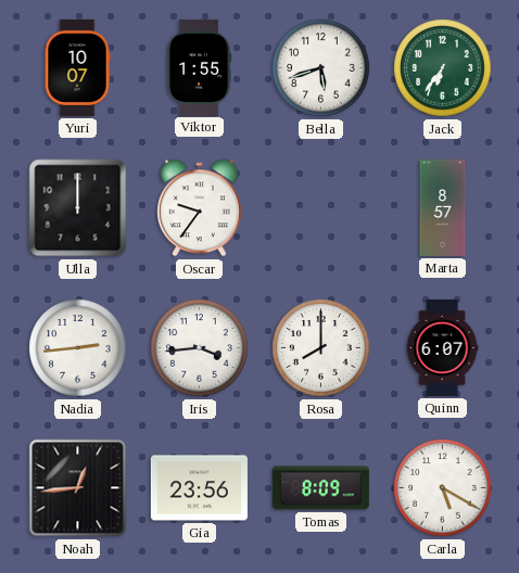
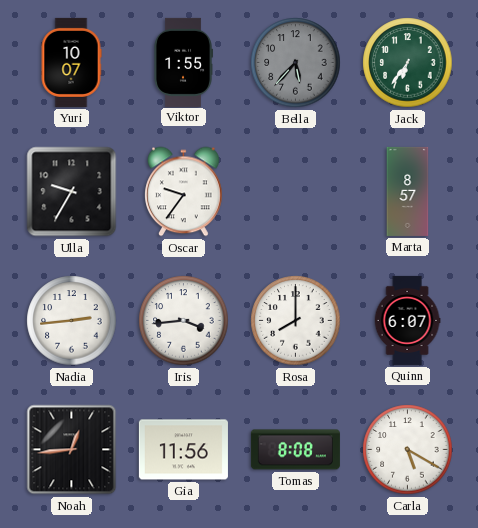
Bella: 5:42 -> 5:37
Bella dial: white -> grey
Ulla: 12:00 -> 9:35
Gia: 23:56 -> 11:56
Tomas: 8:09 -> 8:08
